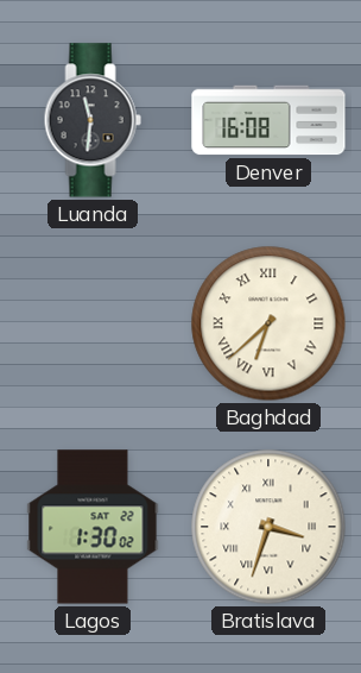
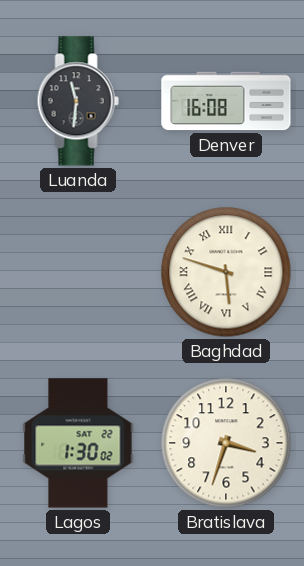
Baghdad: 6:38 -> 5:48
Bratislava numerals: Roman -> Arabic
